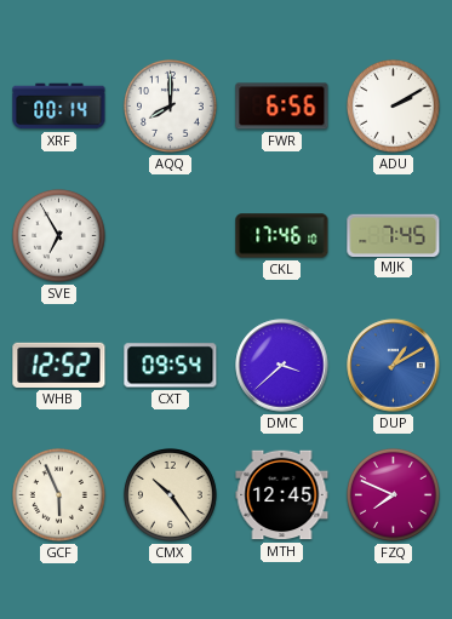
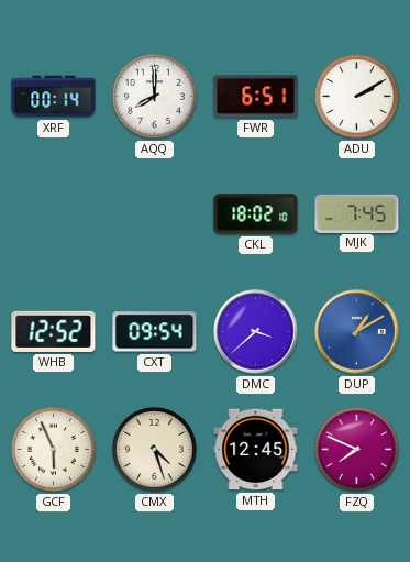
FWR: 6:56 -> 6:51
SVE: 6:55 -> none
CKL: 17:46 -> 18:02
CMX: 10:24 -> 4:27
